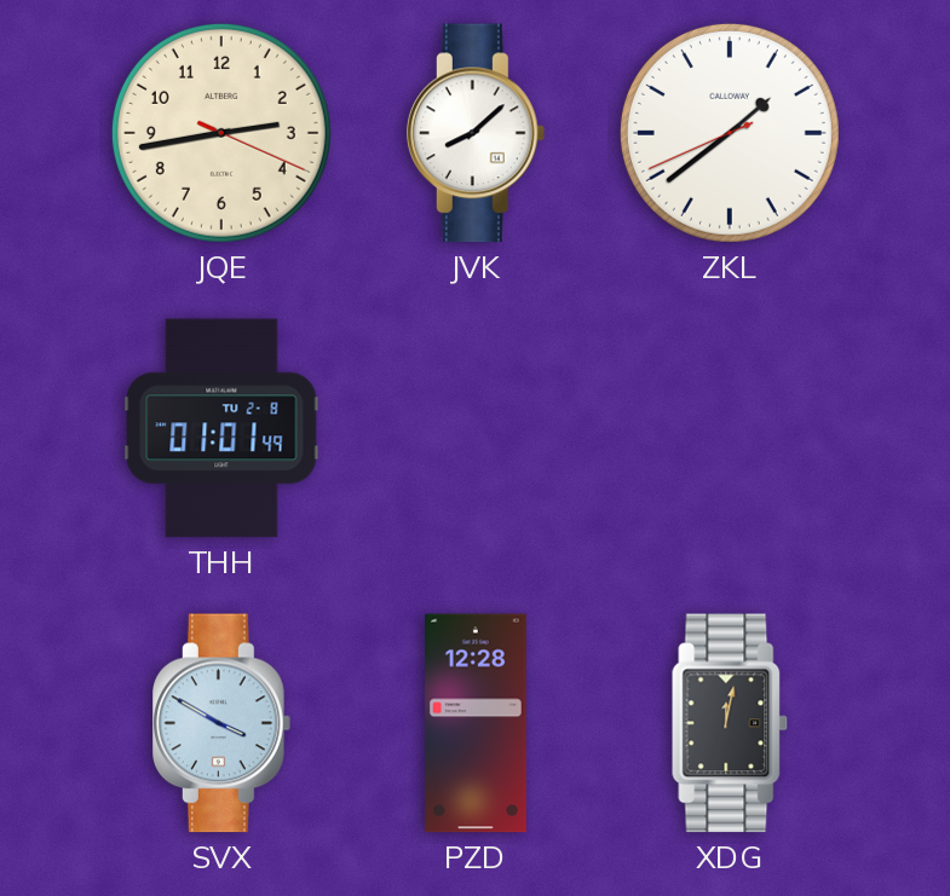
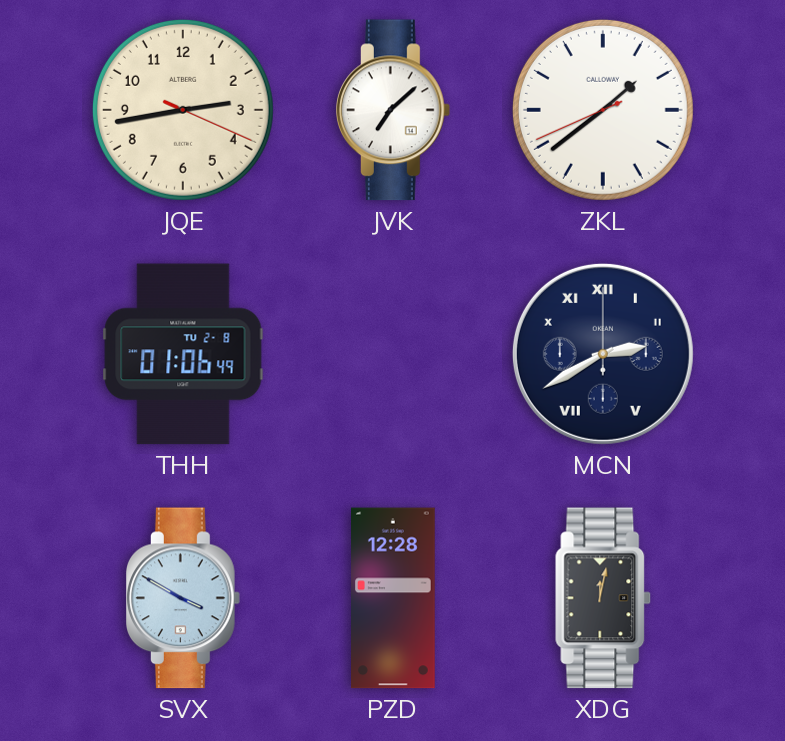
JVK: 8:08 -> 7:08
THH: 01:01 -> 01:06
MCN: none -> 2:40
